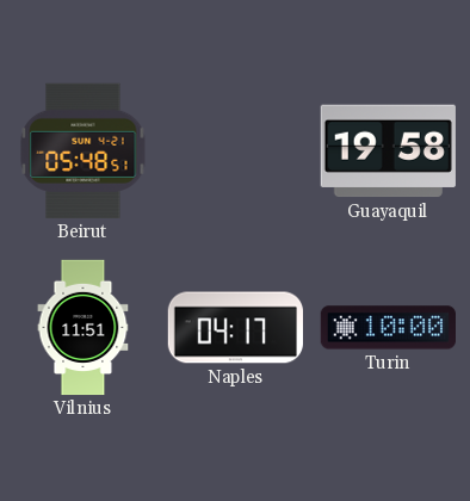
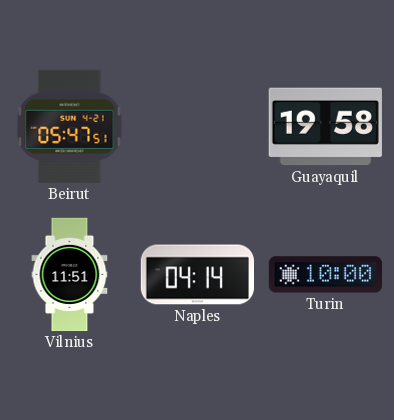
Beirut: 05:48 -> 05:47
Naples: 04:17 -> 04:14
